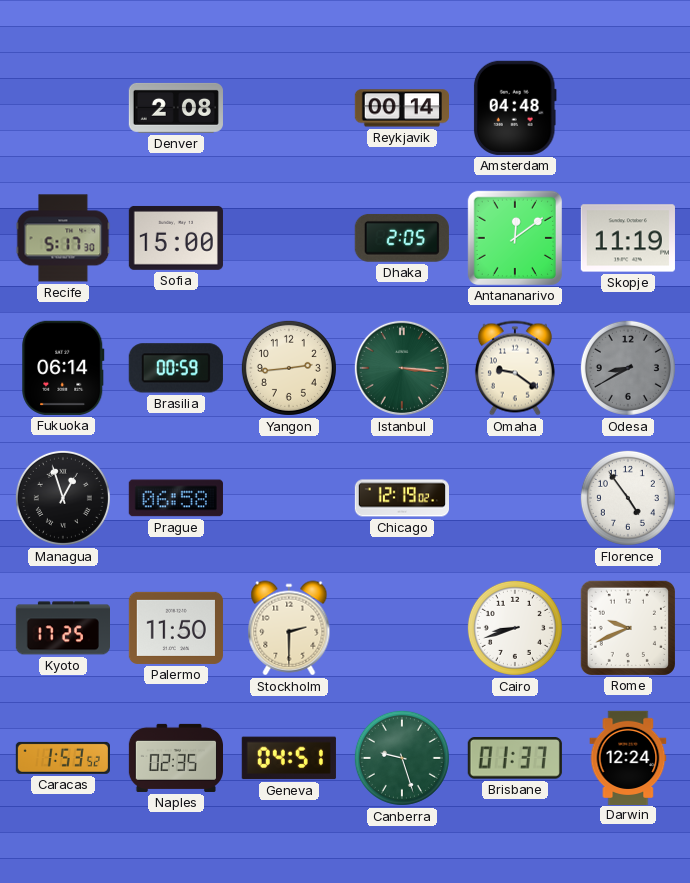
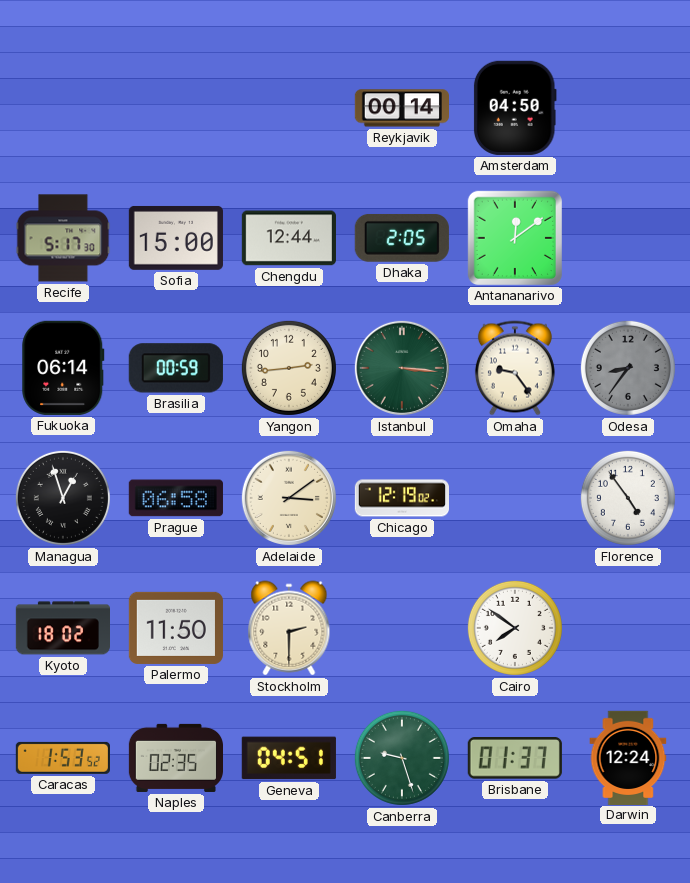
Denver: 2:08 -> none
Amsterdam: 04:48 -> 04:50
Chengdu: none -> 12:44
Skopje: 11:19 -> none
Omaha: 9:21 -> 9:24
Odesa: 8:40 -> 8:36
Adelaide: none -> 3:09
Kyoto: 17:25 -> 18:02
Cairo: 8:42 -> 7:51
Rome: 9:41 -> none
